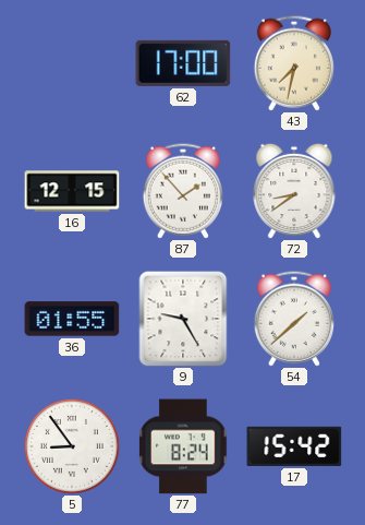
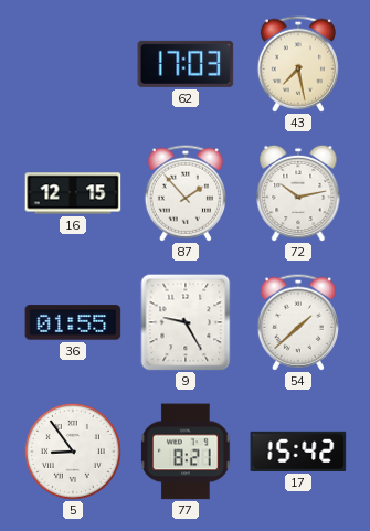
62: 17:00 -> 17:03
43: 7:32 -> 7:28
72: 8:39 -> 10:13
77: 8:24 -> 8:21
